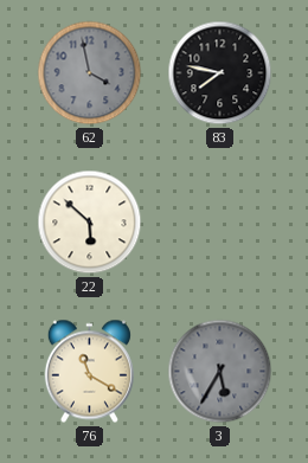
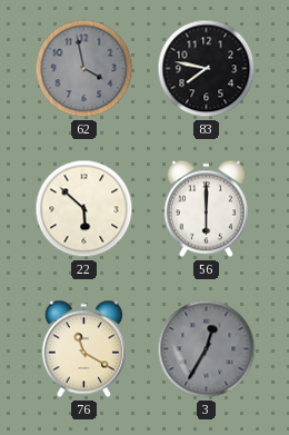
56: none -> 6:00
3: 5:35 -> 12:35
